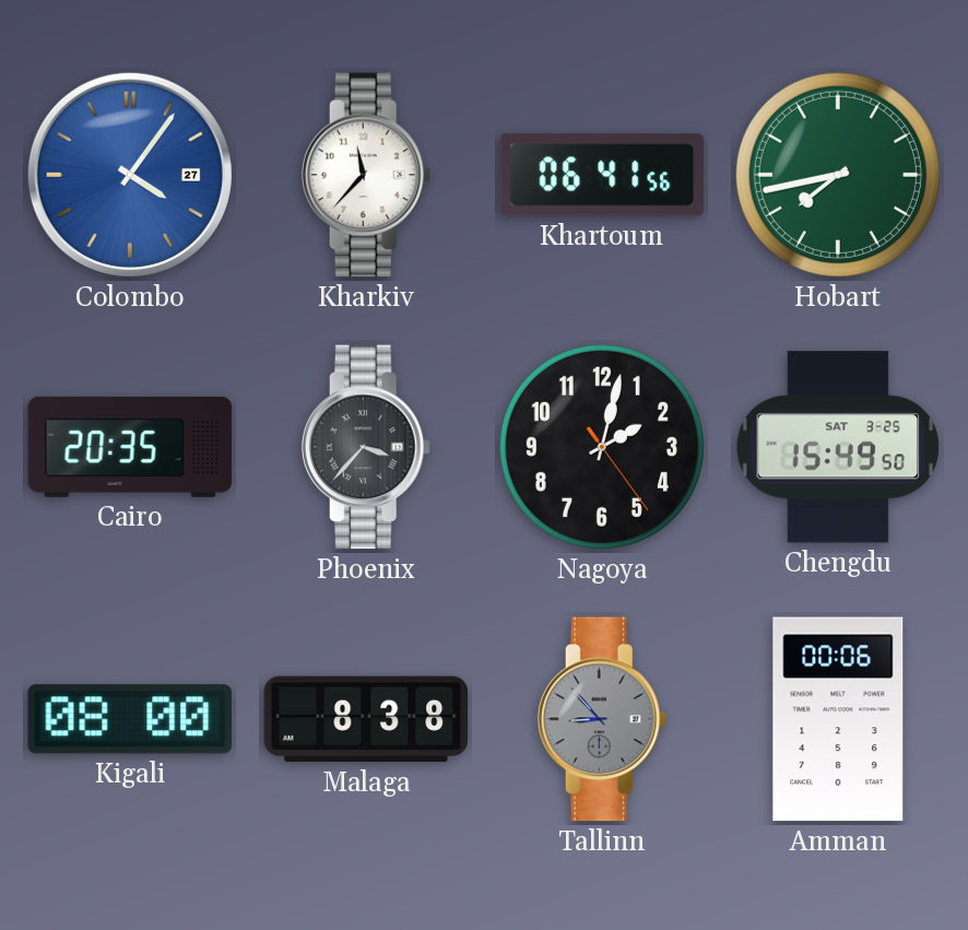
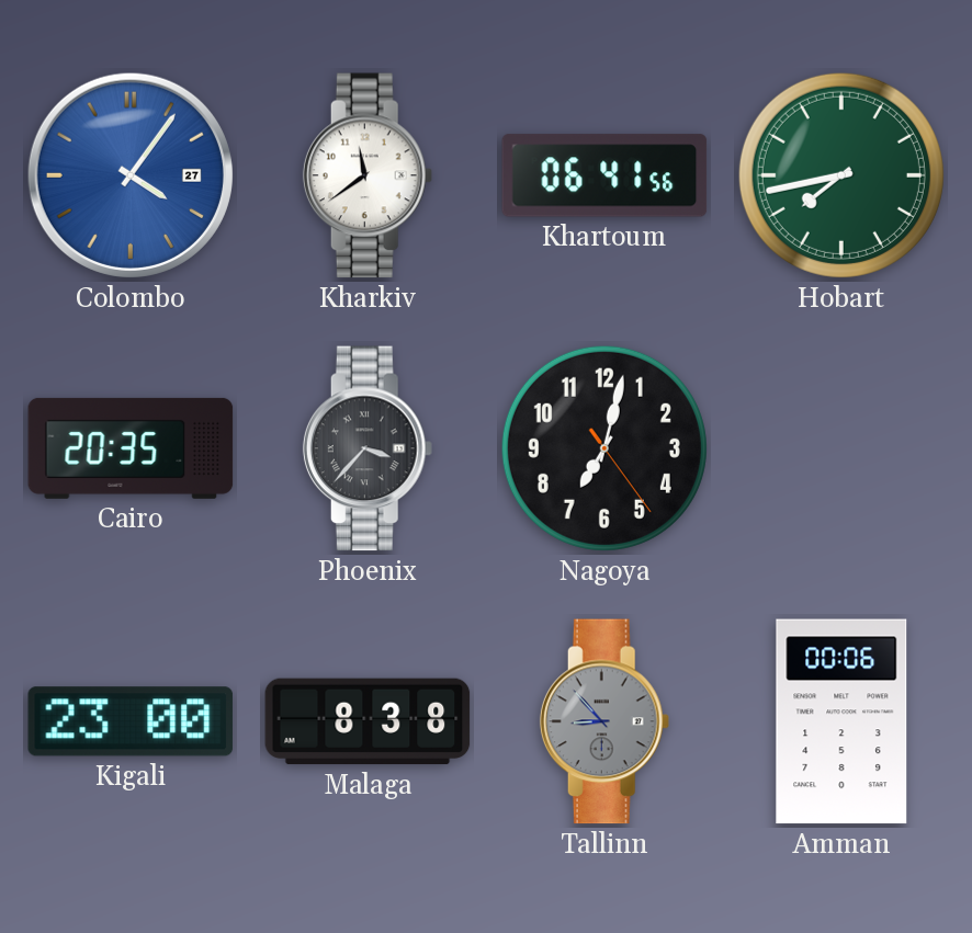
Kharkiv: 11:37 -> 11:39
Nagoya: 2:02 -> 7:02
Chengdu: 15:49 -> none
Kigali: 08:00 -> 23:00
